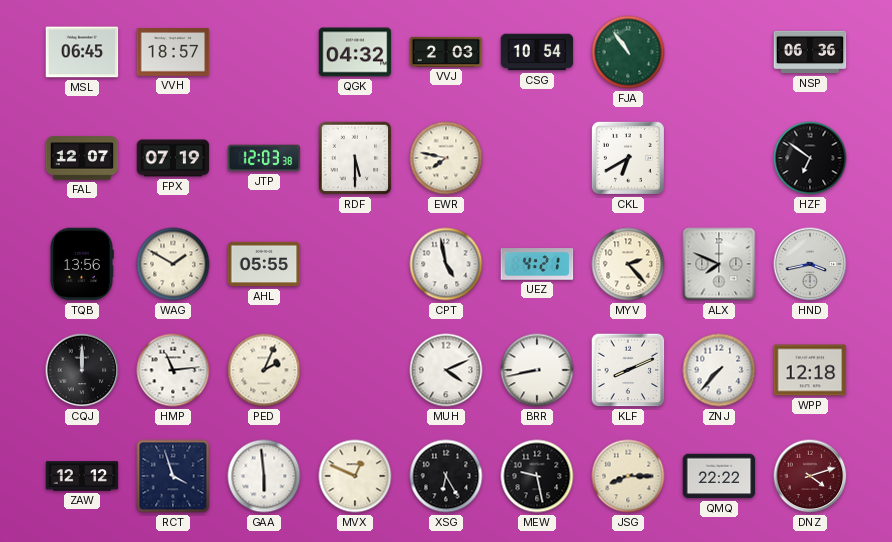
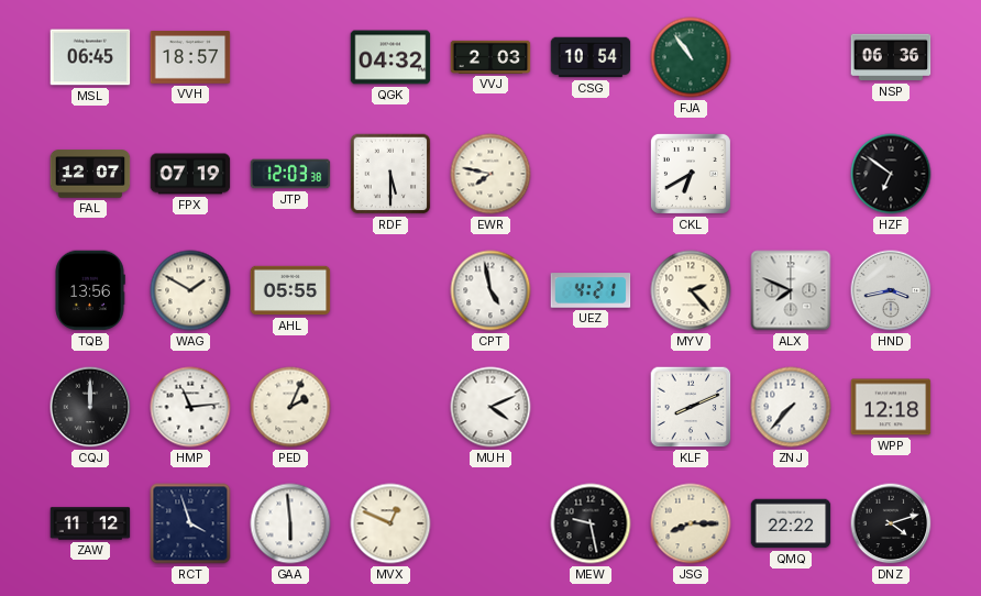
BRR: 8:43 -> none
ZAW: 12:12 -> 11:12
XSG: 6:25 -> none
DNZ dial: burgundy -> black
